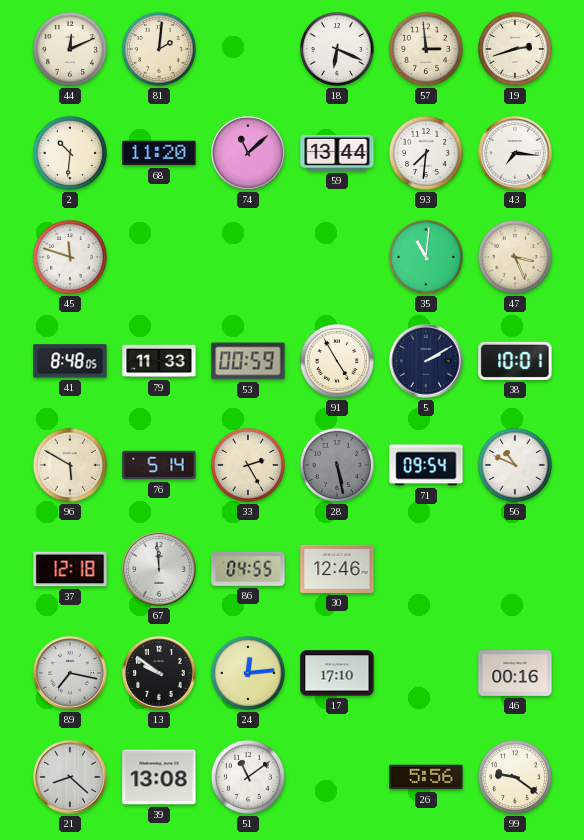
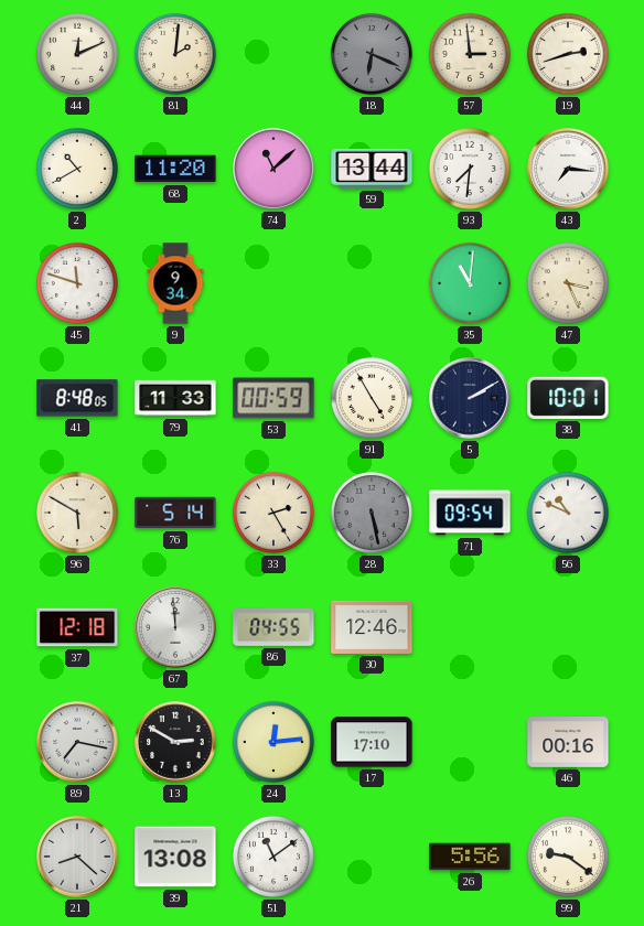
18 dial: white -> grey
2: 10:31 -> 10:40
9: none -> 9:34
13: 9:51 -> 2:50
